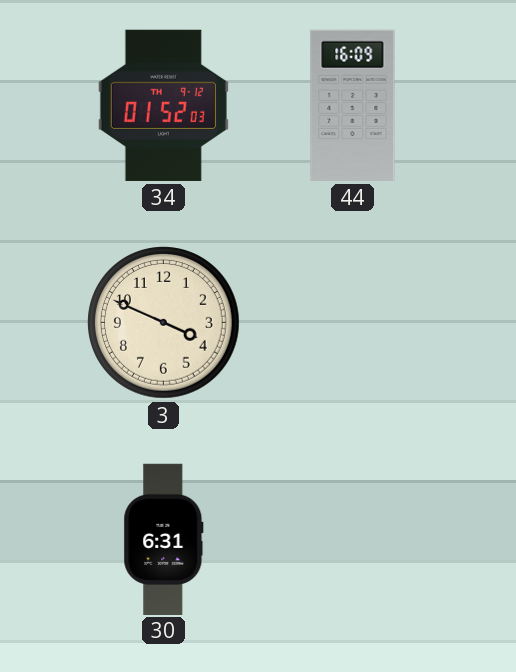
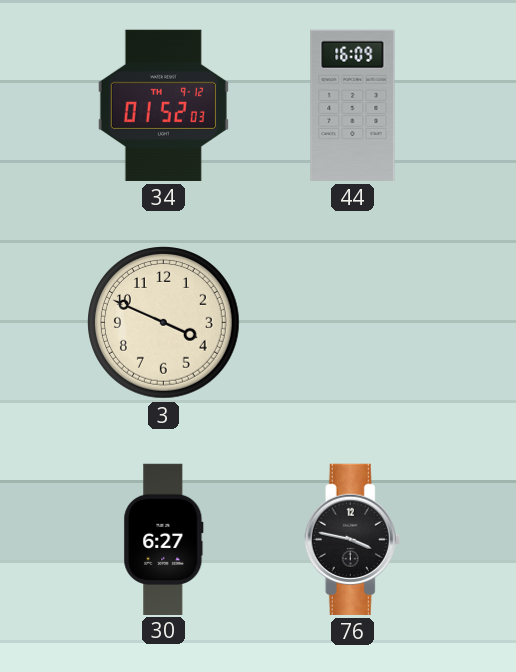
30: 6:31 -> 6:27
76: none -> 3:47
